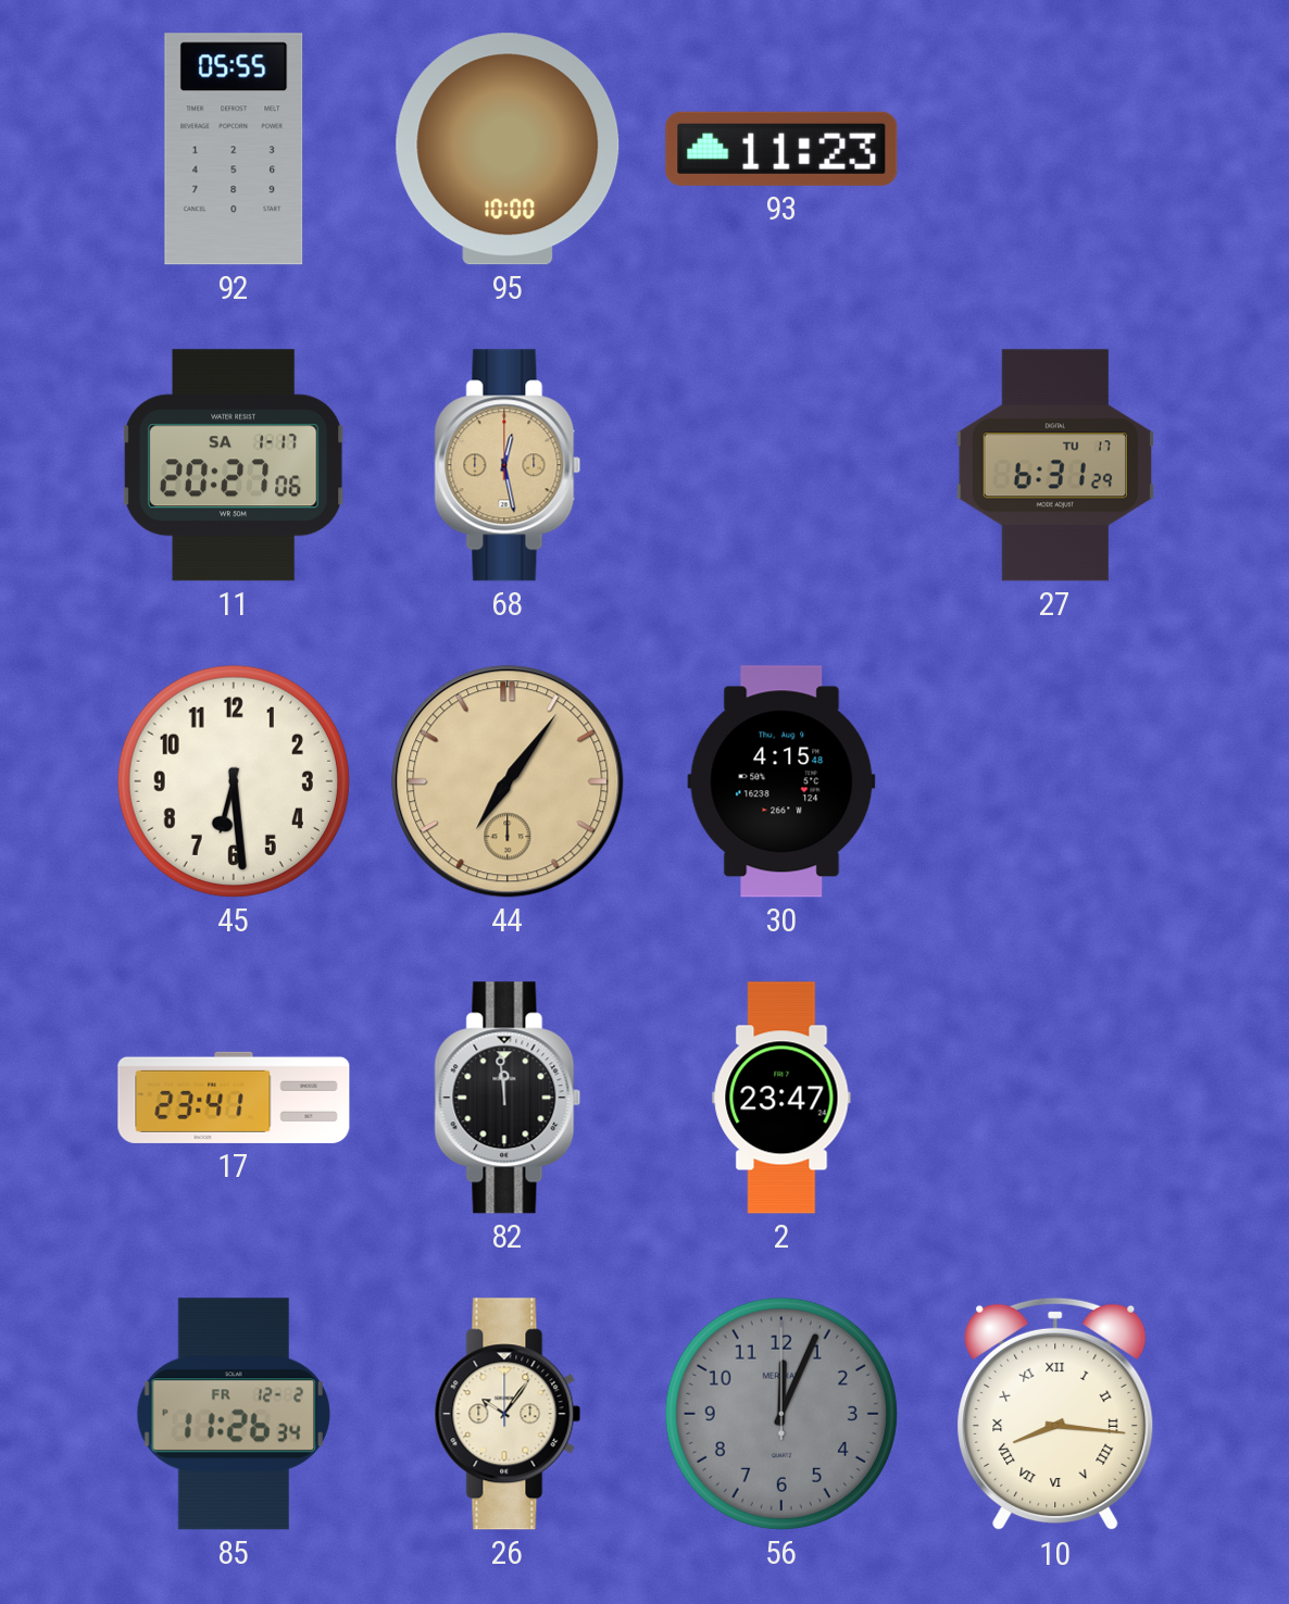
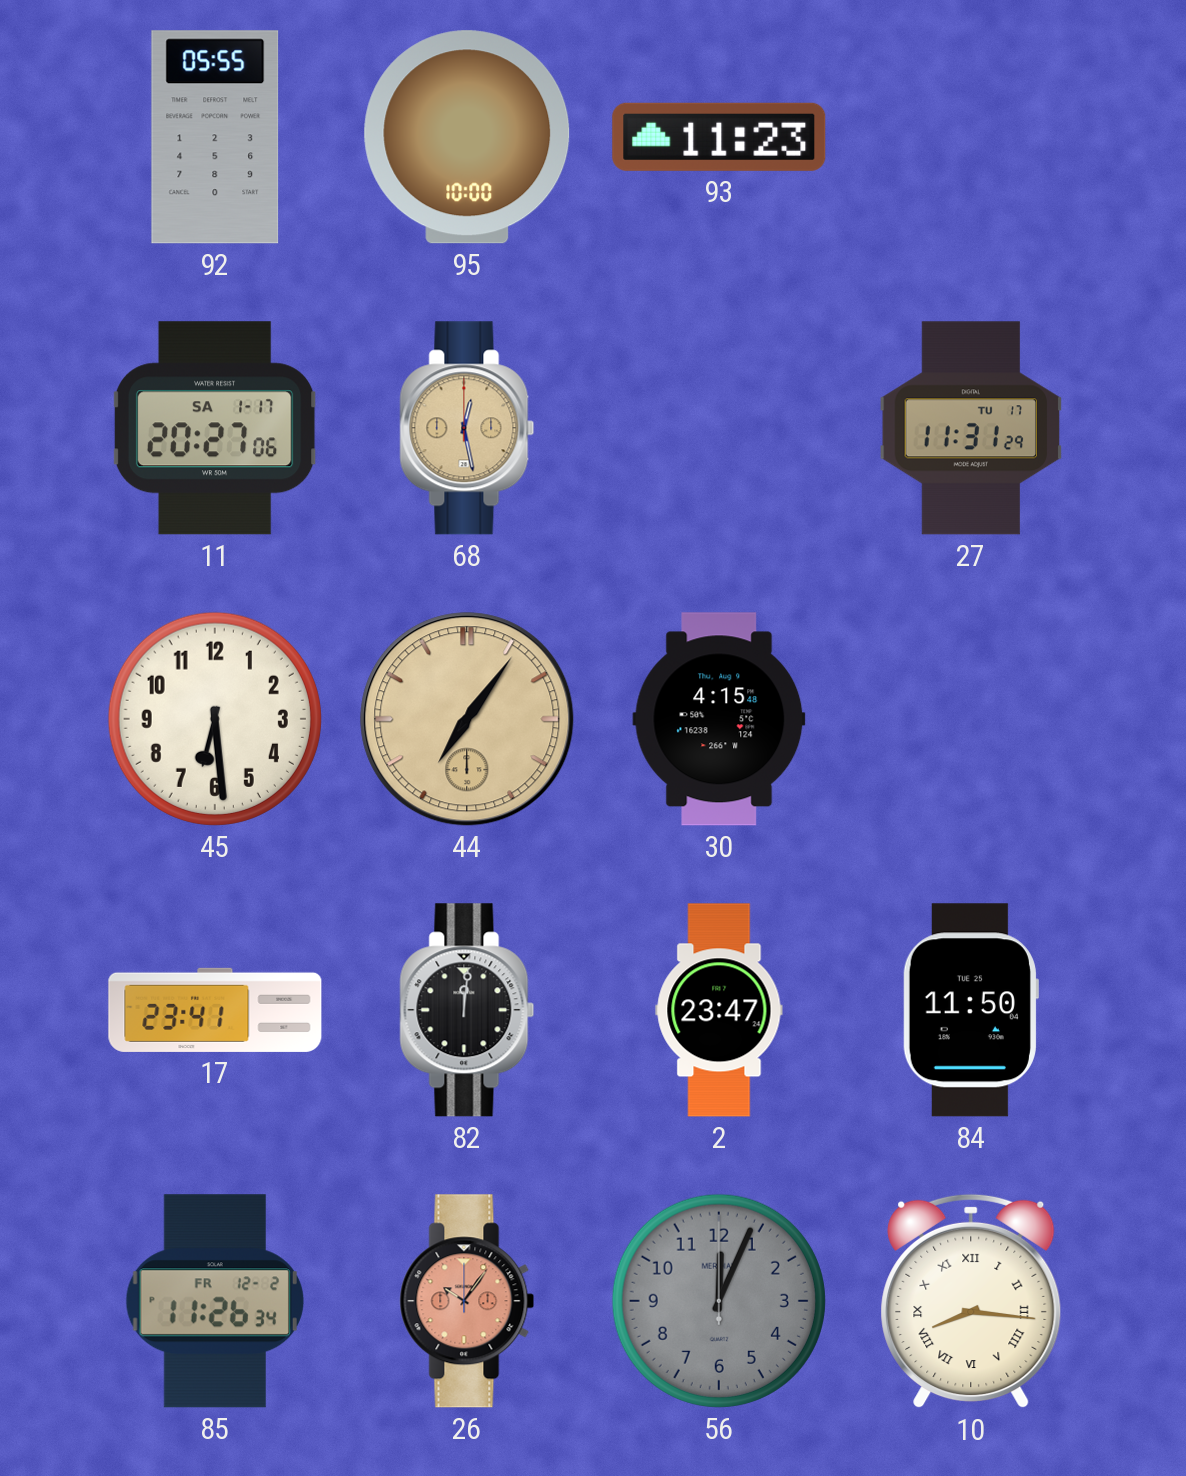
27: 6:31 -> 11:31
82: 11:59 -> 12:01
84: none -> 11:50
26 dial: cream -> salmon
